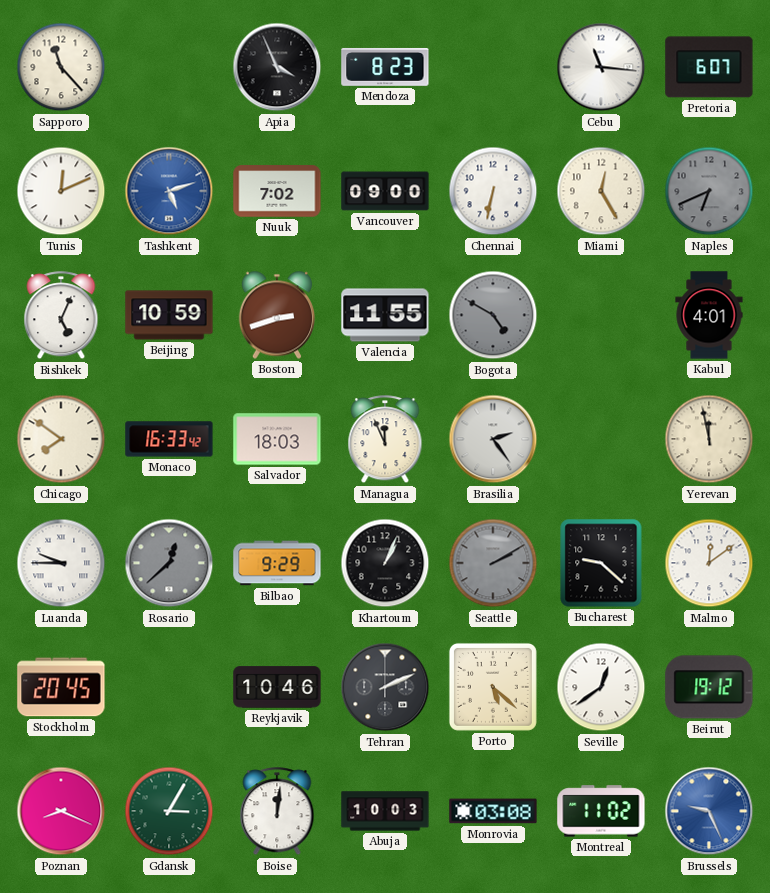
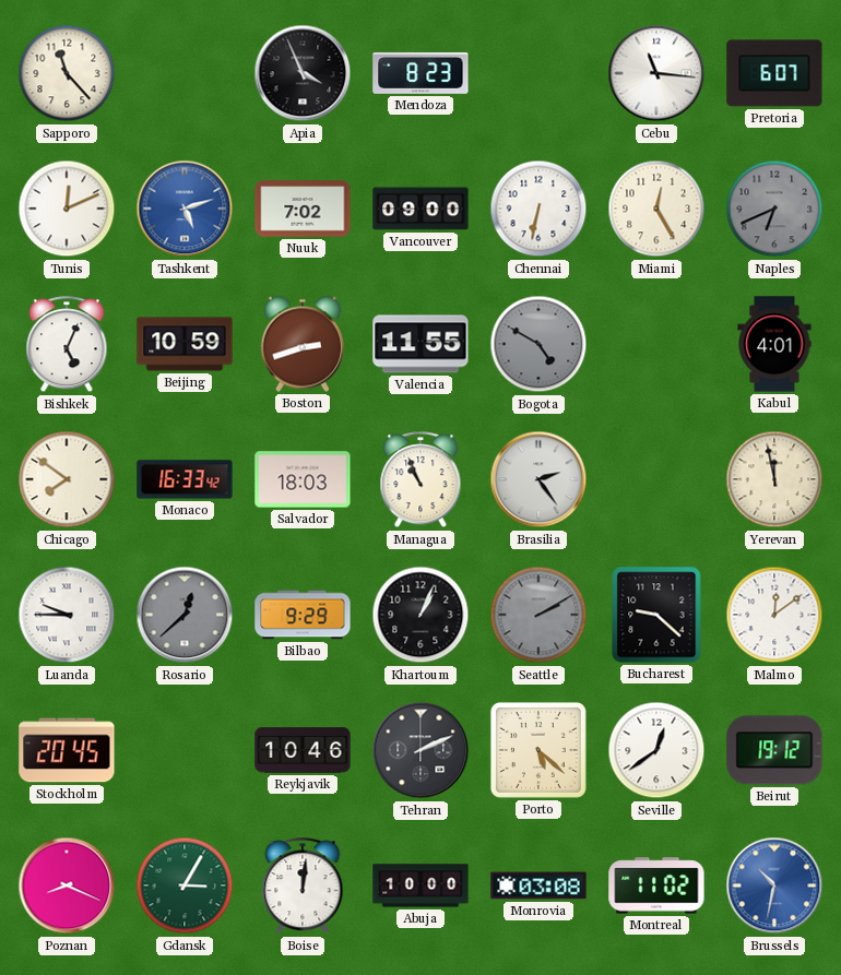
Managua: 11:56 -> 10:56
Abuja: 10:03 -> 10:00
Brussels: 9:26 -> 10:32
